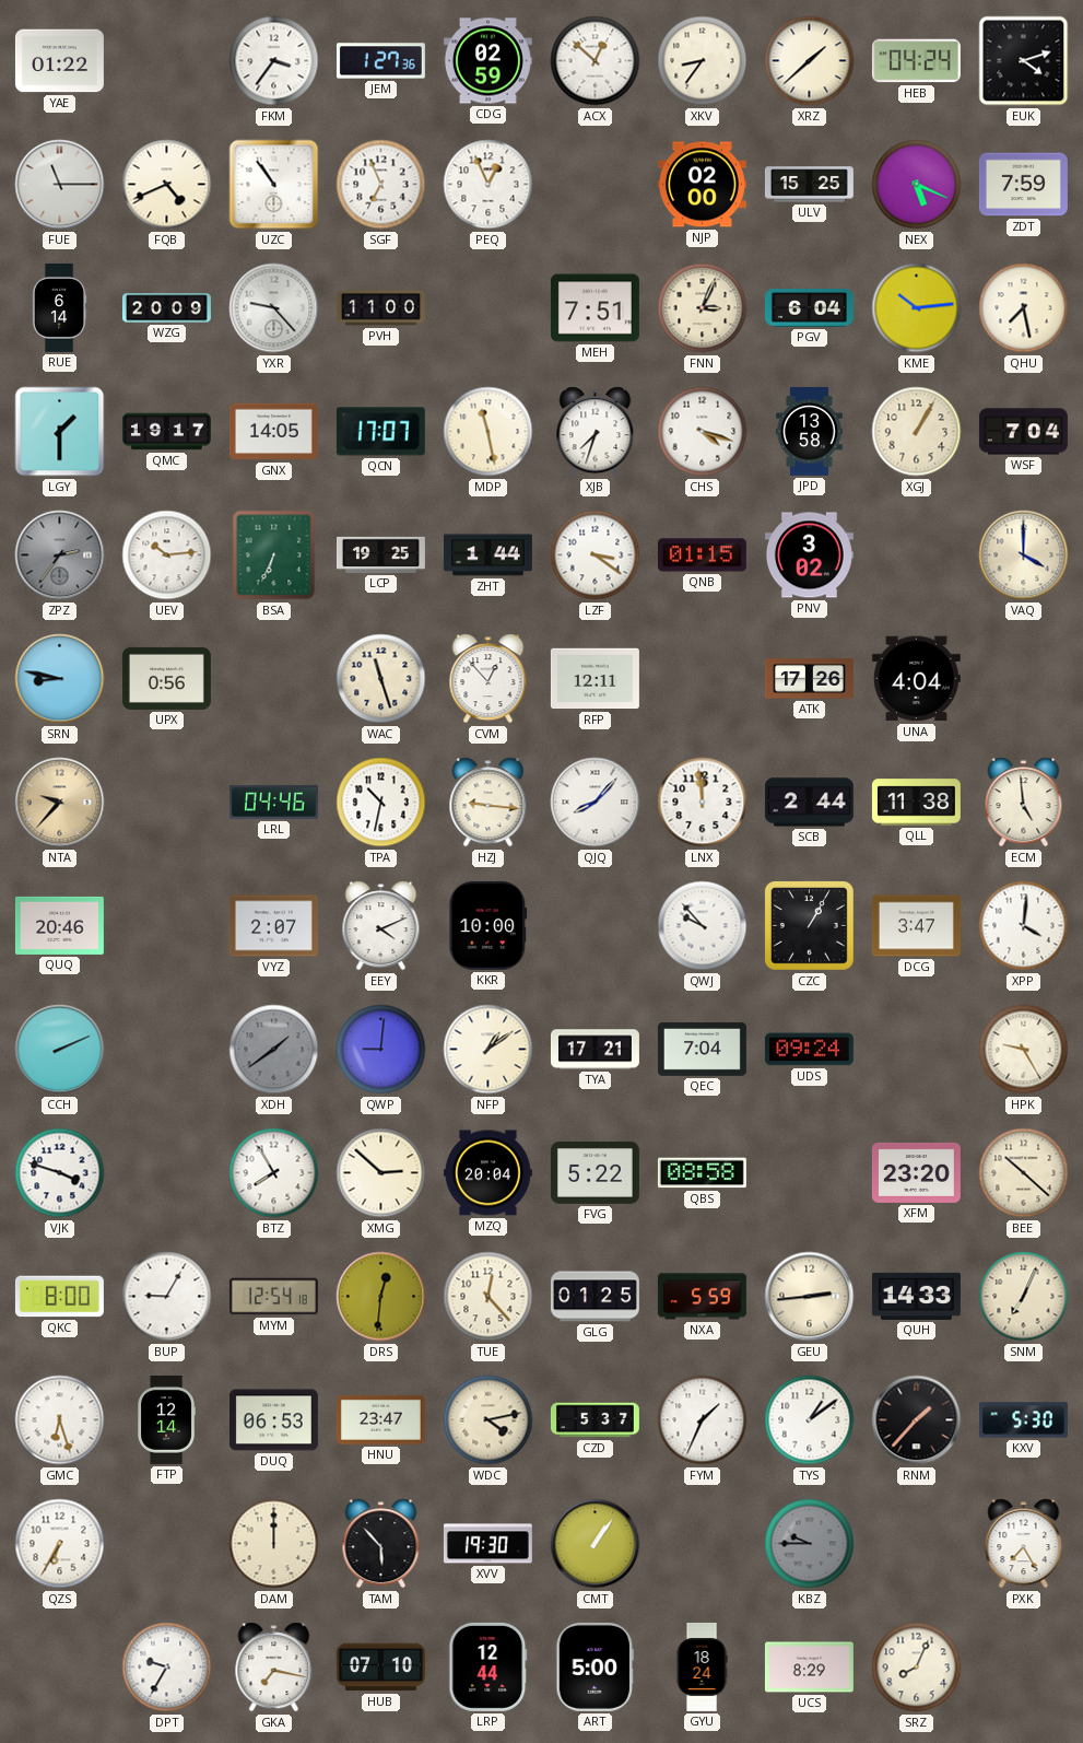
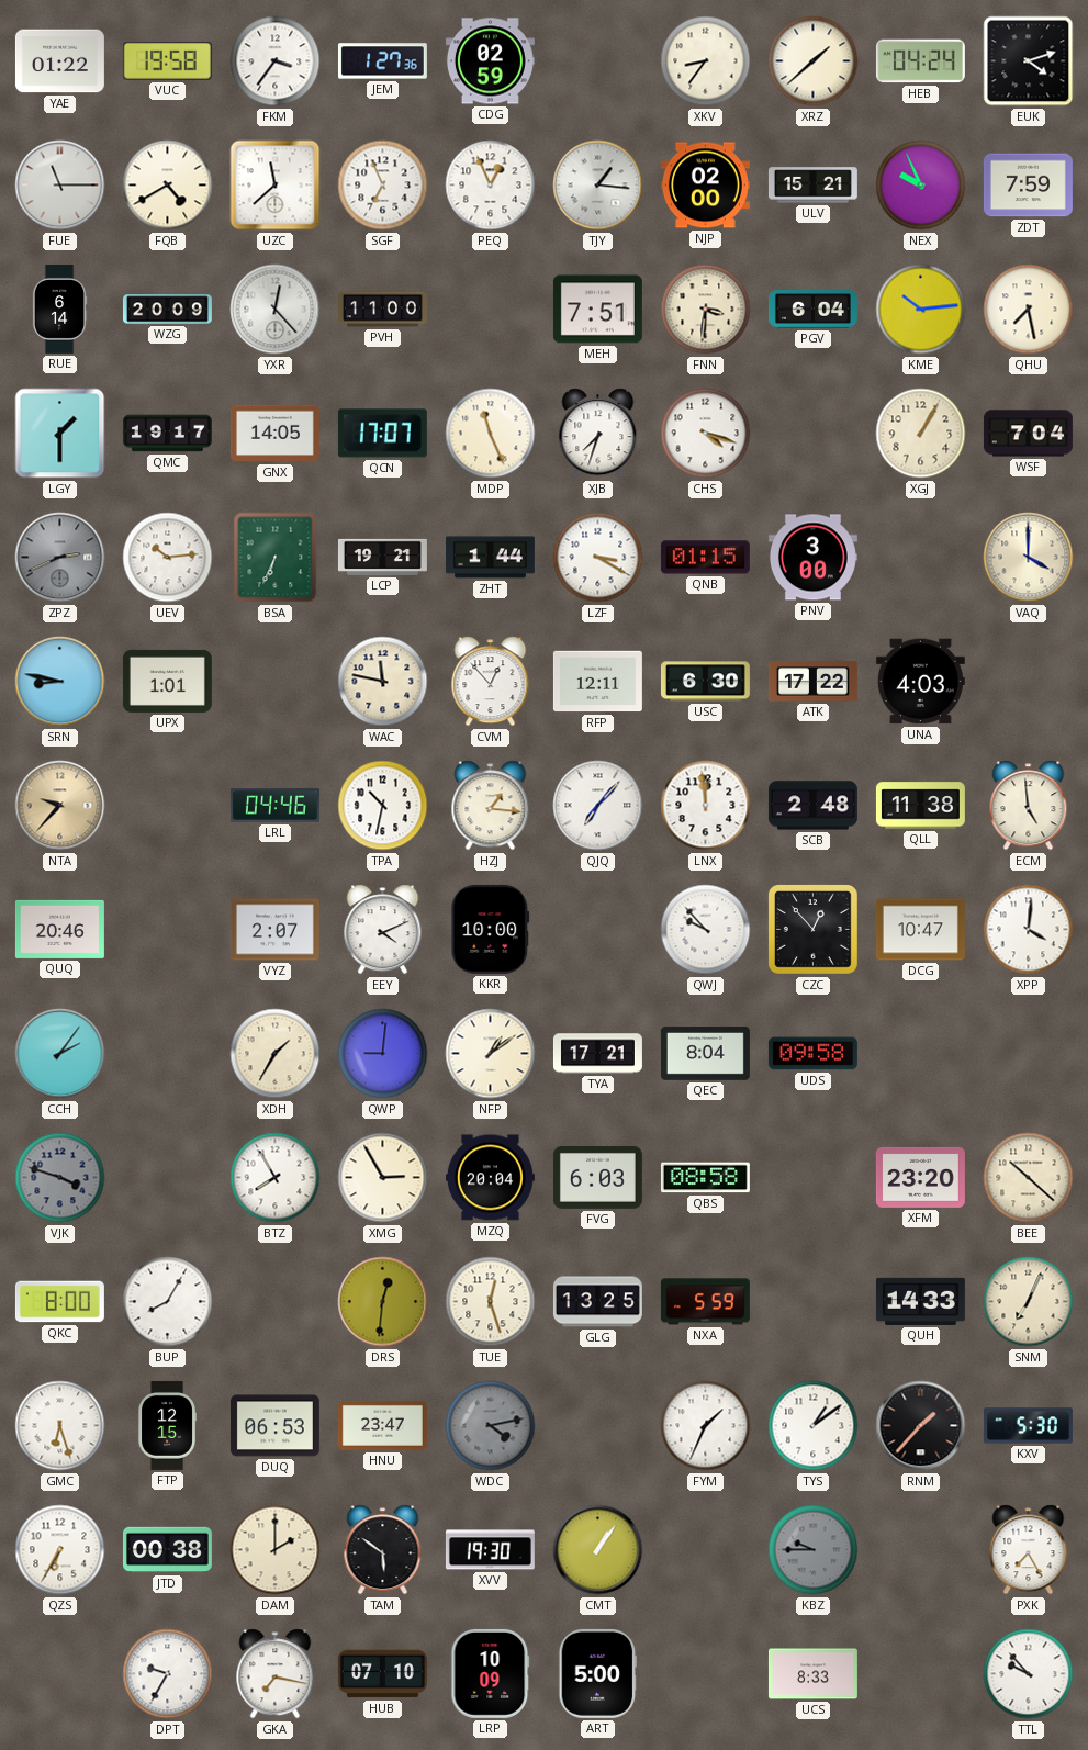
VUC: none -> 19:58
ACX: 12:52 -> none
FQB: 4:41 -> 4:40
UZC: 10:54 -> 11:38
TJY: none -> 1:16
ULV: 15:25 -> 15:21
NEX: 5:19 -> 9:56
YXR: 9:23 -> 12:23
FNN: 3:04 -> 3:31
MDP: 11:28 -> 11:26
JPD: 13:58 -> none
ZPZ: 2:36 -> 2:41
LCP: 19:25 -> 19:21
LZF: 3:21 -> 3:20
PNV: 3:02 -> 3:00
UPX: 0:56 -> 1:01
WAC: 11:27 -> 11:47
USC: none -> 6:30
ATK: 17:26 -> 17:22
UNA: 4:04 -> 4:03
HZJ: 9:16 -> 1:16
QJQ: 8:07 -> 7:07
SCB: 2:44 -> 2:48
CZC: 1:05 -> 12:53
DCG: 3:47 -> 10:47
CCH: 2:11 -> 2:06
XDH: 1:39 -> 1:35
XDH dial: grey -> cream
QEC: 7:04 -> 8:04
UDS: 09:24 -> 09:58
HPK: 9:25 -> none
VJK dial: white -> grey
XMG: 2:52 -> 2:55
FVG: 5:22 -> 6:03
BUP: 9:05 -> 8:05
MYM: 12:54 -> none
TUE: 12:23 -> 12:27
GLG: 01:25 -> 13:25
GEU: 2:44 -> none
FTP: 12:14 -> 12:15
WDC dial: cream -> grey
CZD: 5:37 -> none
JTD: none -> 00:38
DAM: 12:00 -> 2:00
TAM: 5:53 -> 5:51
LRP: 12:44 -> 10:09
GYU: 18:24 -> none
UCS: 8:29 -> 8:33
SRZ: 8:04 -> none
TTL: none -> 9:53
